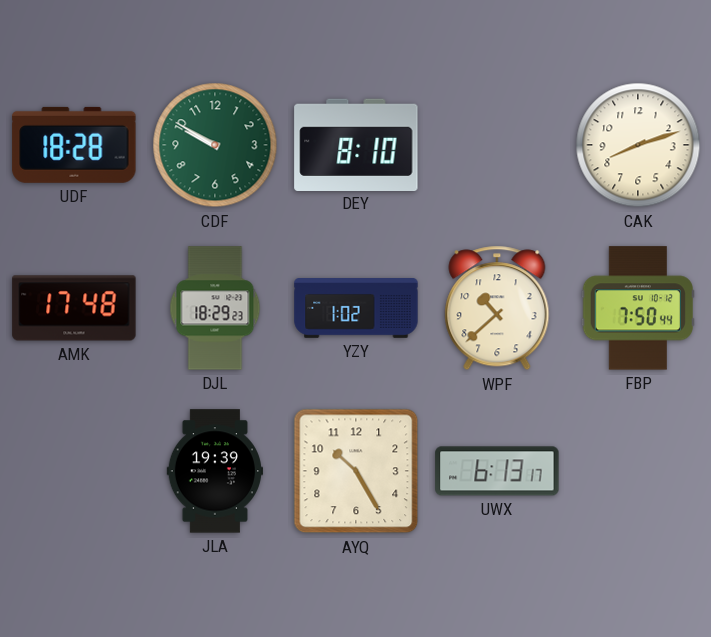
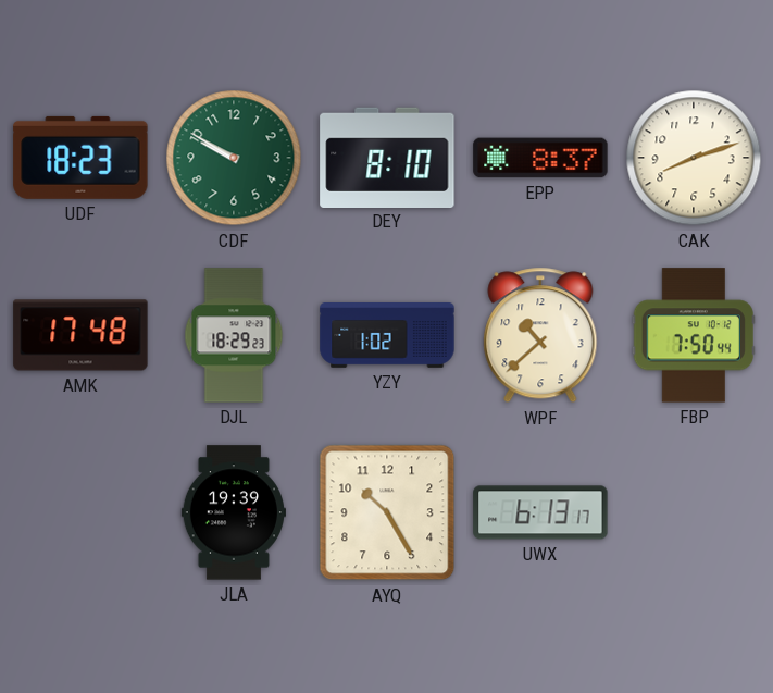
UDF: 18:28 -> 18:23
EPP: none -> 8:37
